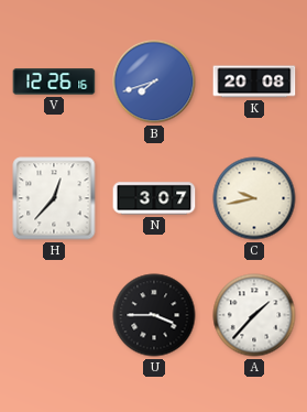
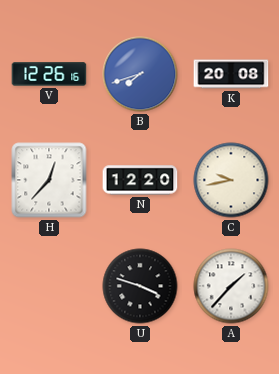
N: 3:07 -> 12:20
U: 3:45 -> 3:48
